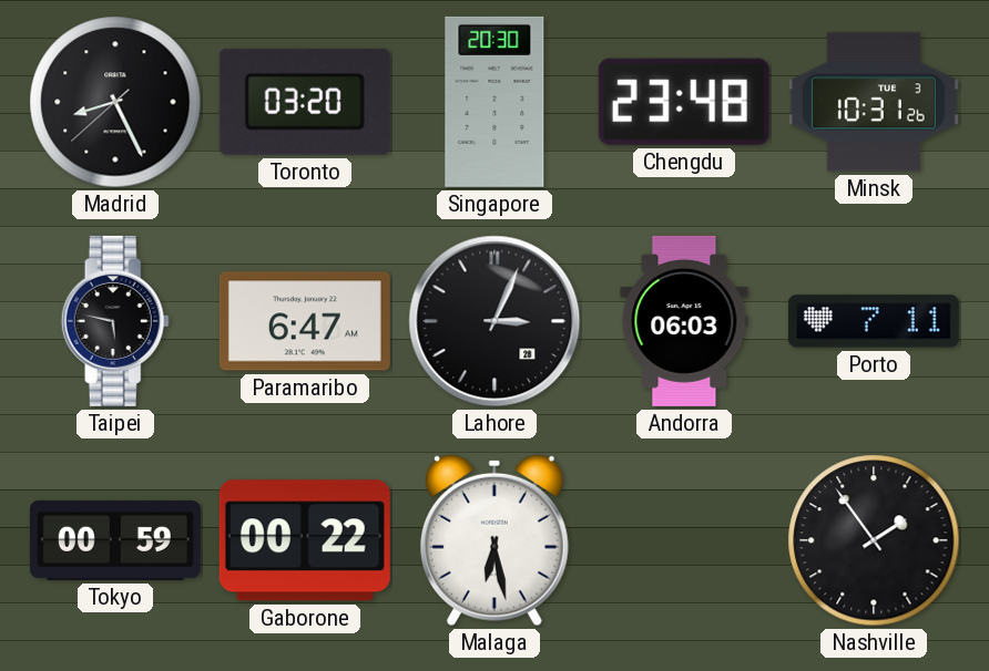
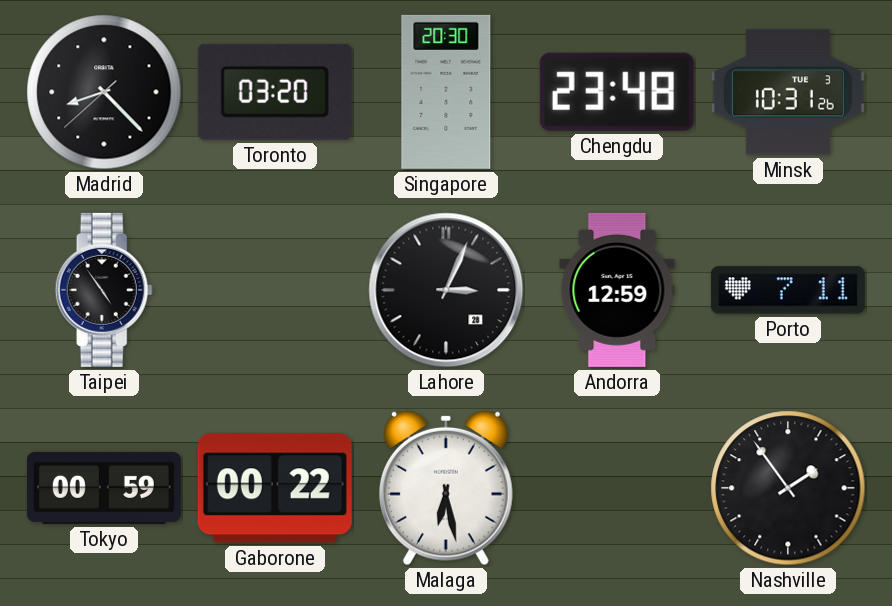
Madrid: 8:25 -> 8:22
Taipei: 5:47 -> 4:54
Paramaribo: 6:47 -> none
Andorra: 06:03 -> 12:59
